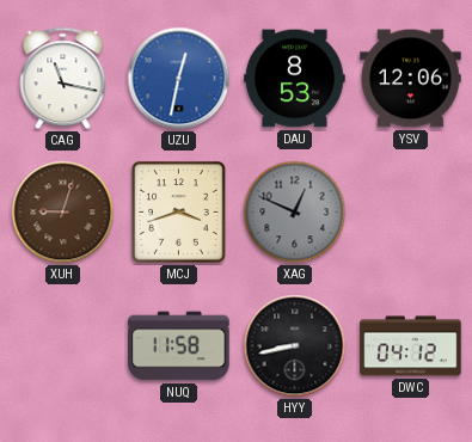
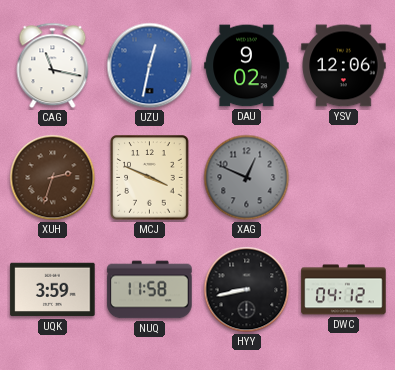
DAU: 8:53 -> 9:02
XUH: 9:03 -> 2:33
MCJ: 3:42 -> 3:49
UQK: none -> 3:59
